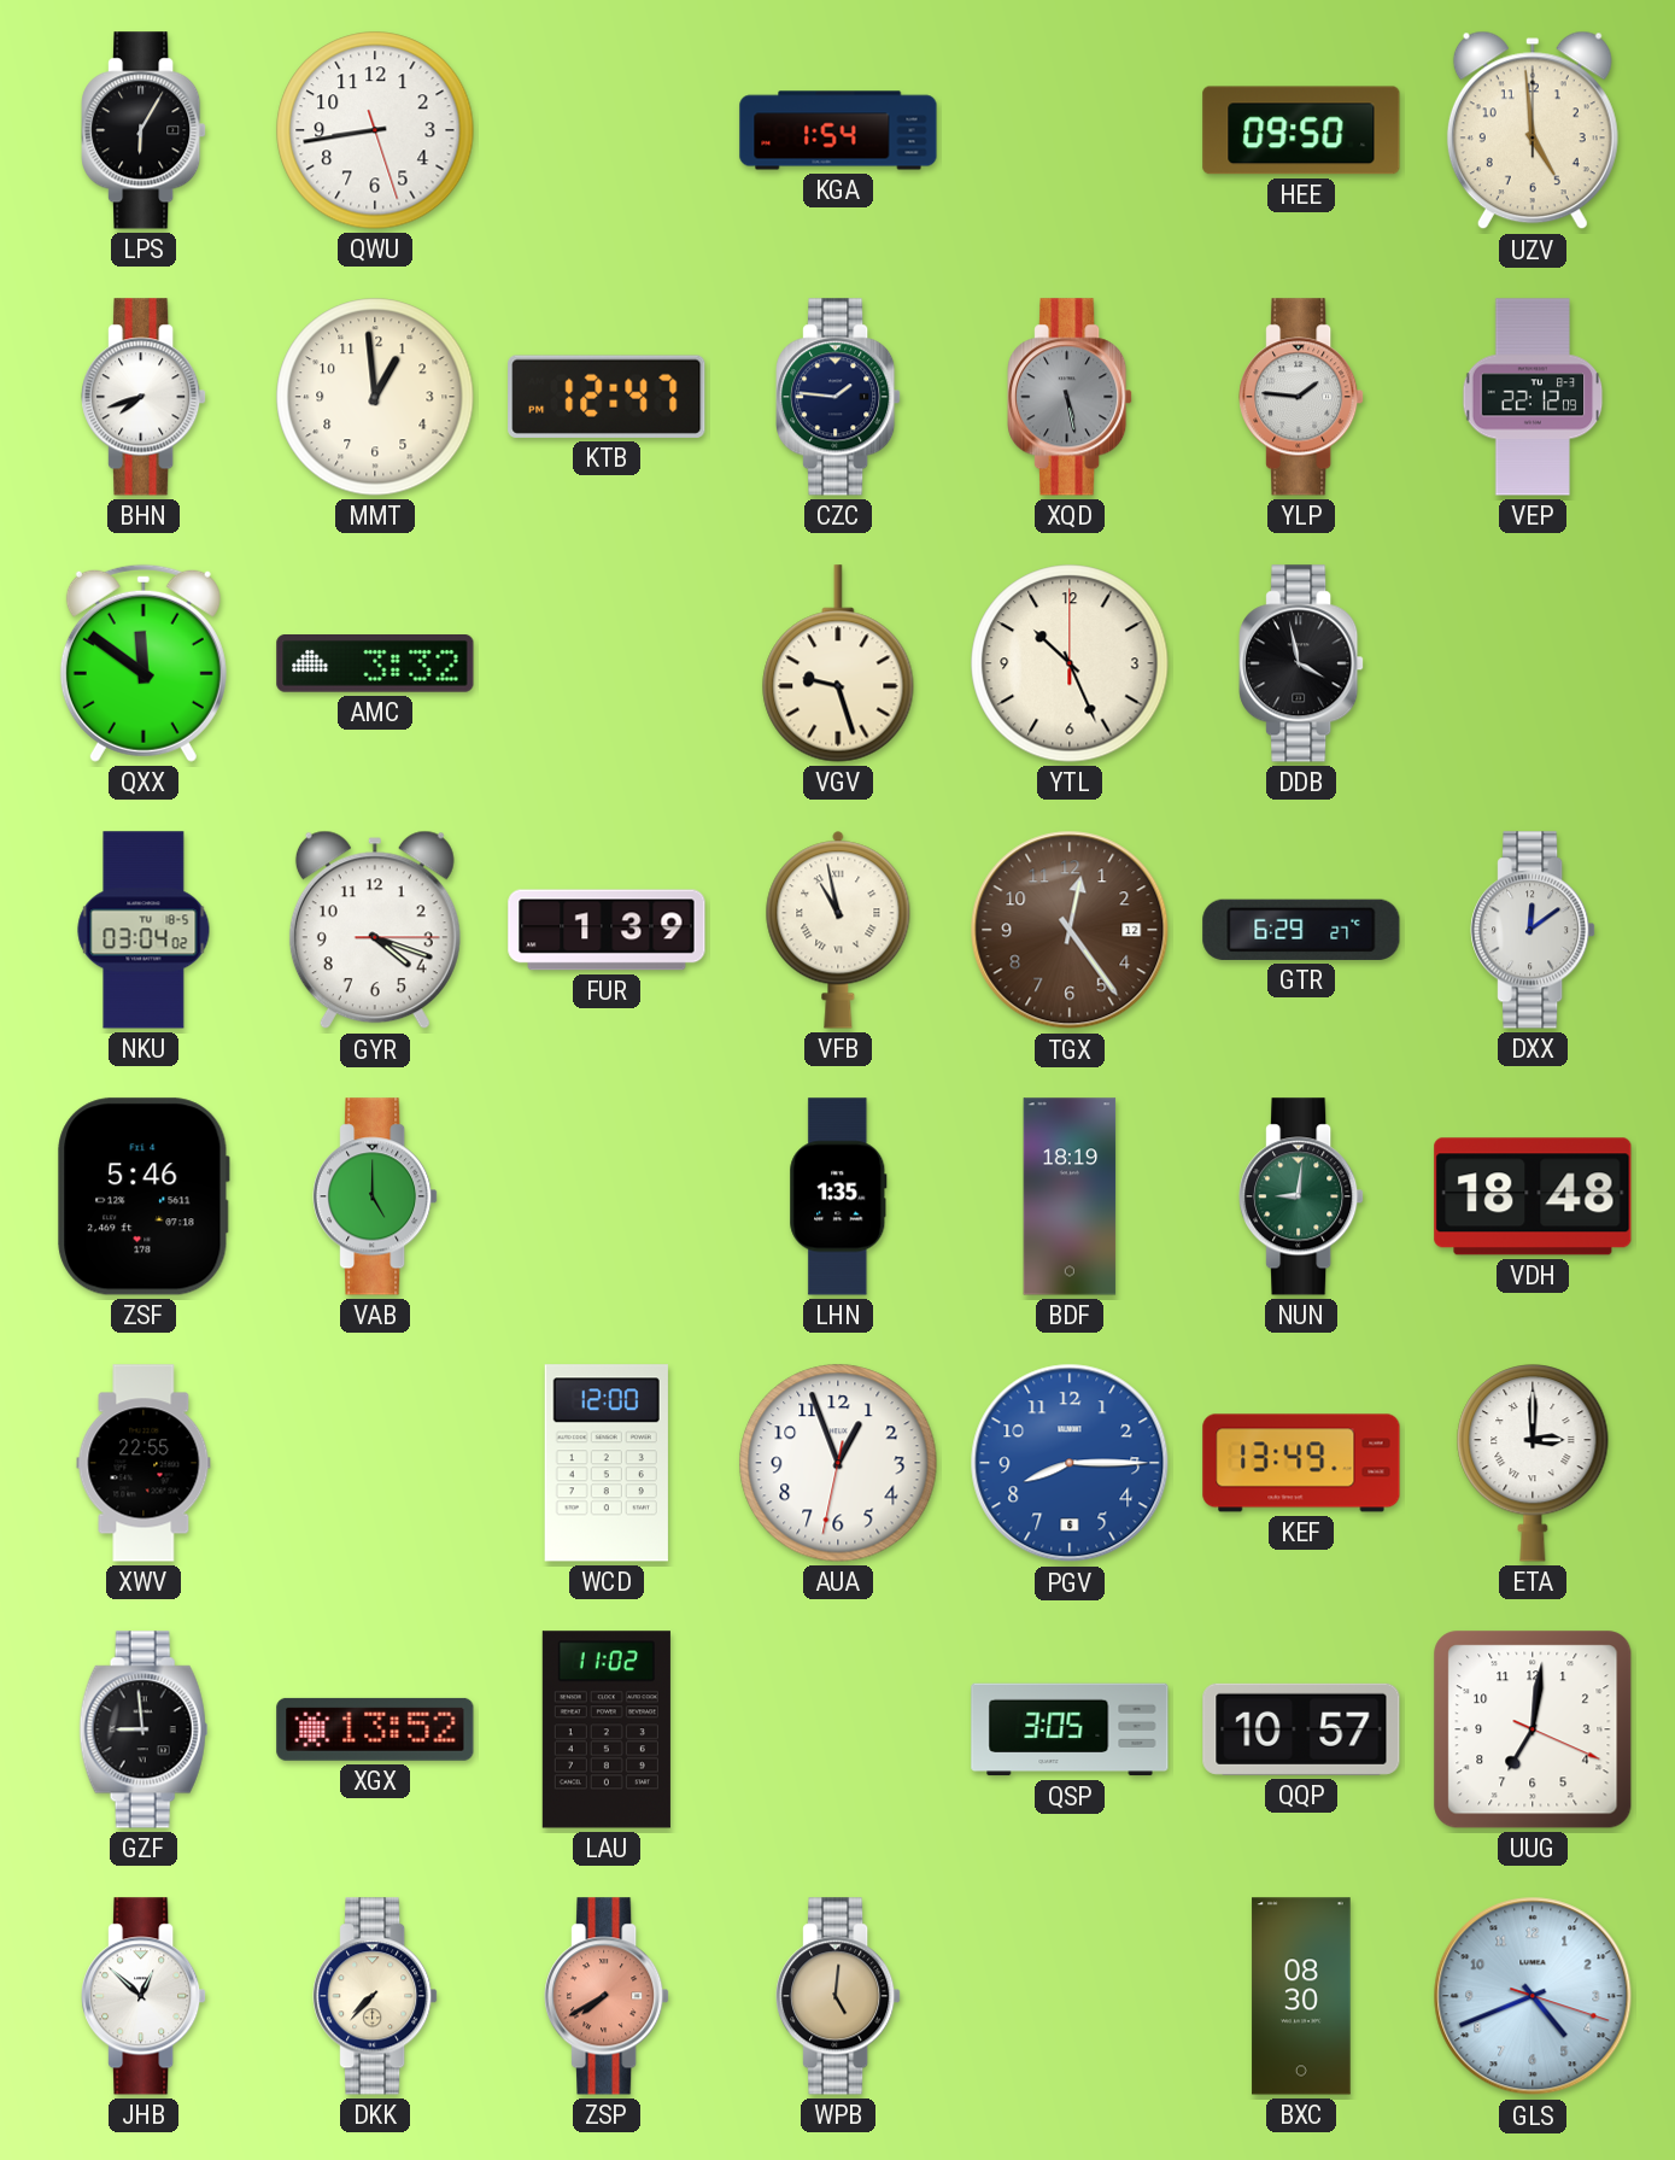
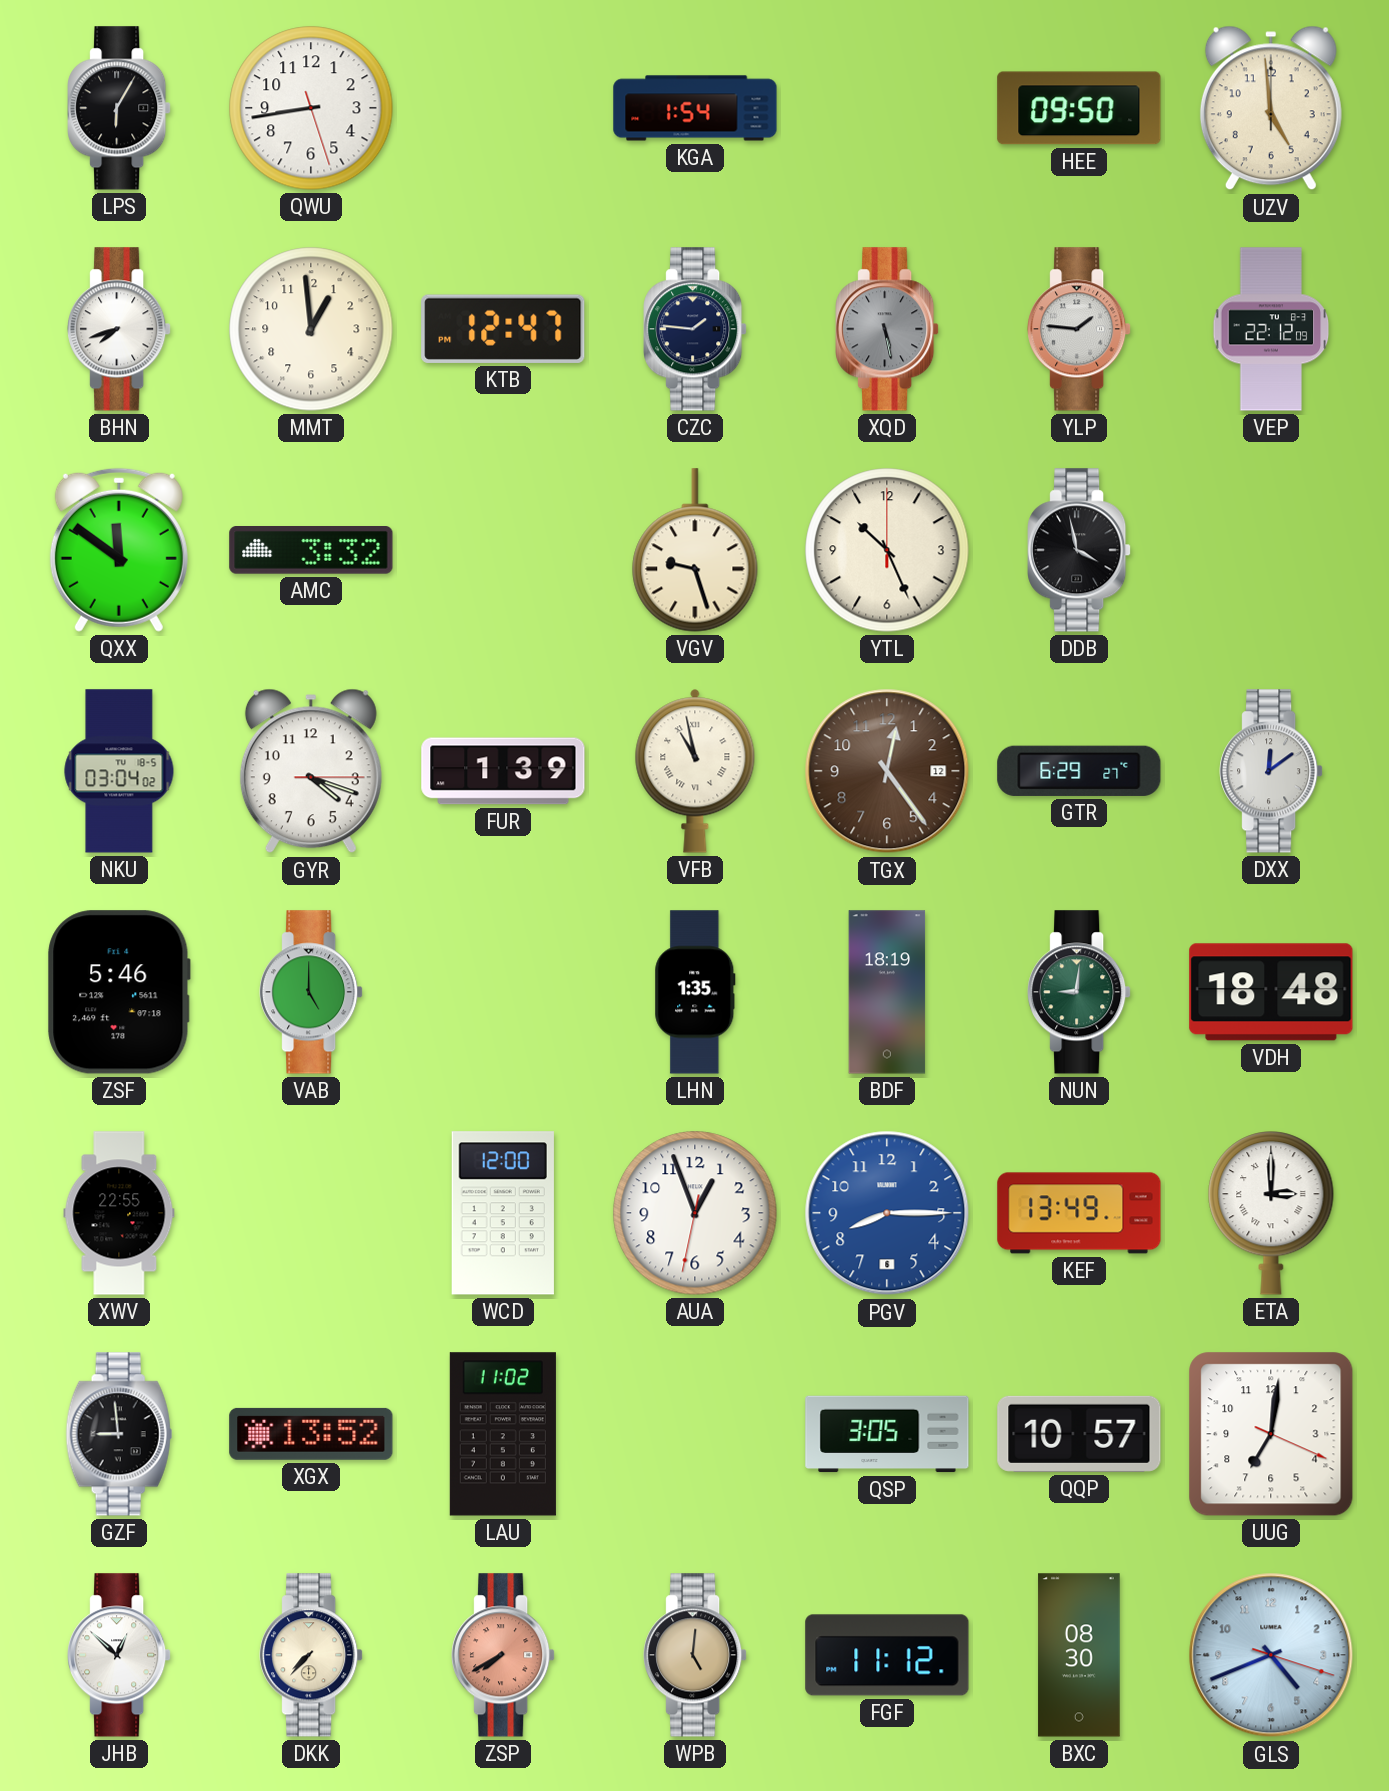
FGF: none -> 11:12
